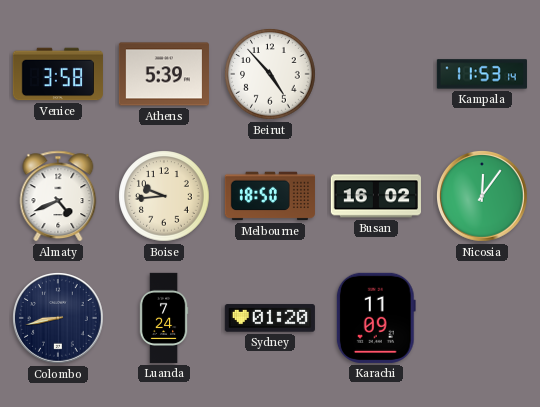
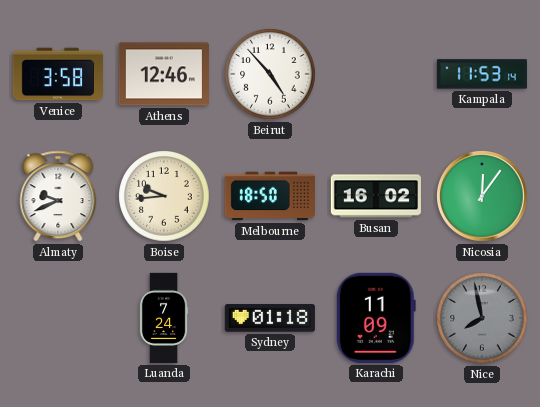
Athens: 5:39 -> 12:46
Almaty: 4:41 -> 9:41
Colombo: 8:43 -> none
Sydney: 01:20 -> 01:18
Nice: none -> 7:58
